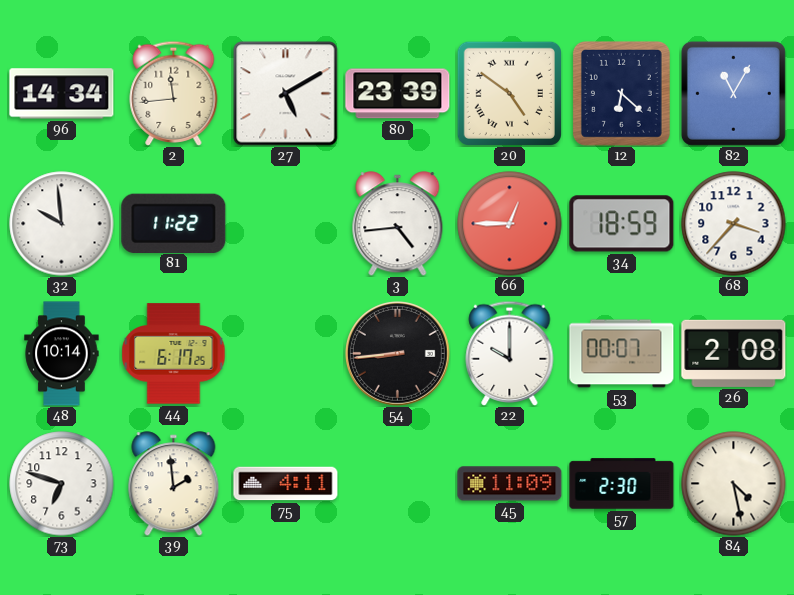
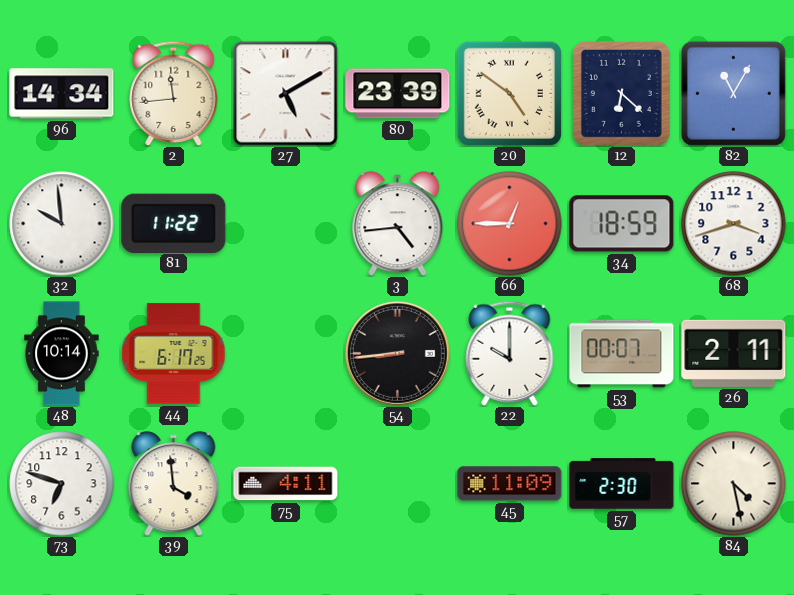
68: 3:37 -> 3:42
26: 2:08 -> 2:11
39: 1:59 -> 3:59
